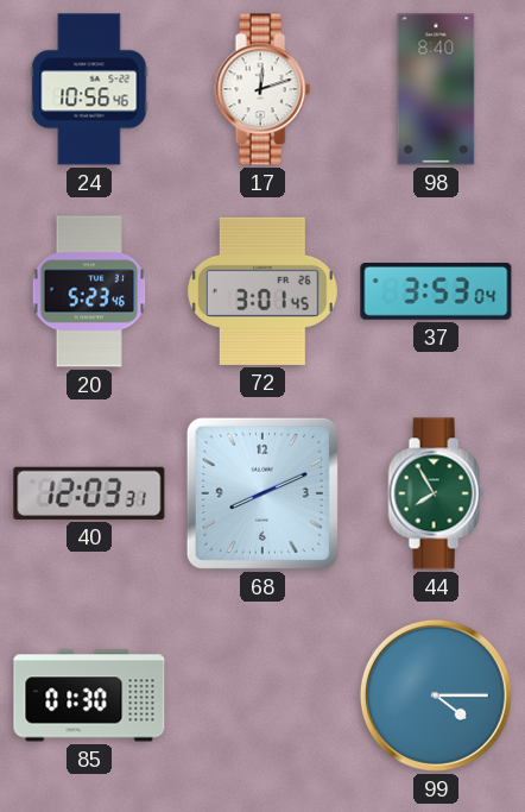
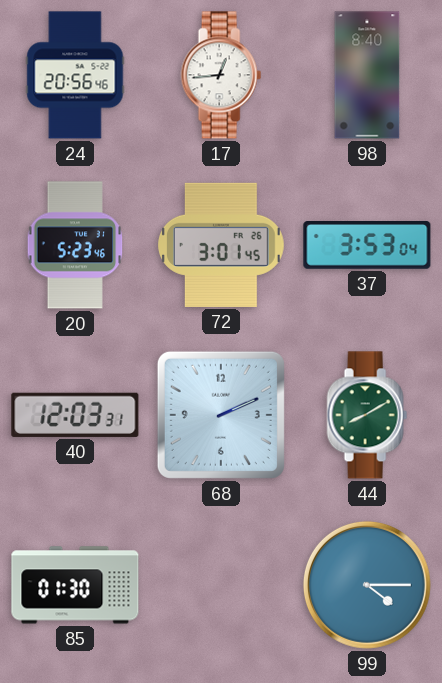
24: 10:56 -> 20:56
17: 12:12 -> 12:44
68: 8:11 -> 2:11
44: 7:55 -> 8:10
